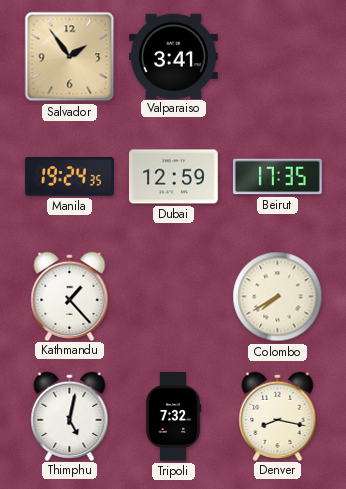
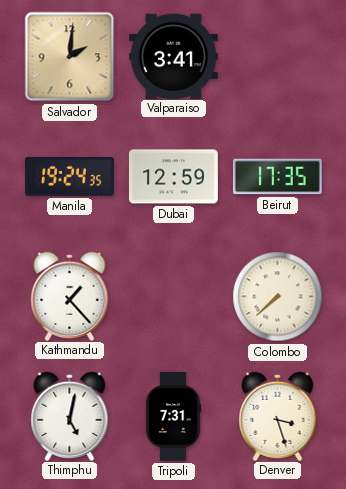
Salvador: 1:54 -> 2:01
Colombo: 7:40 -> 7:38
Tripoli: 7:32 -> 7:31
Denver: 8:17 -> 3:27
